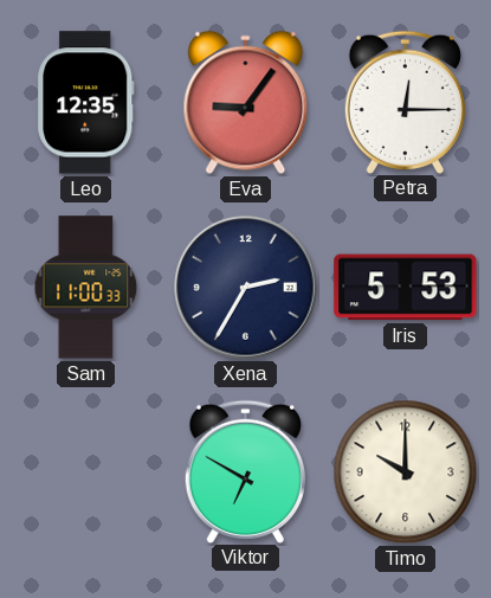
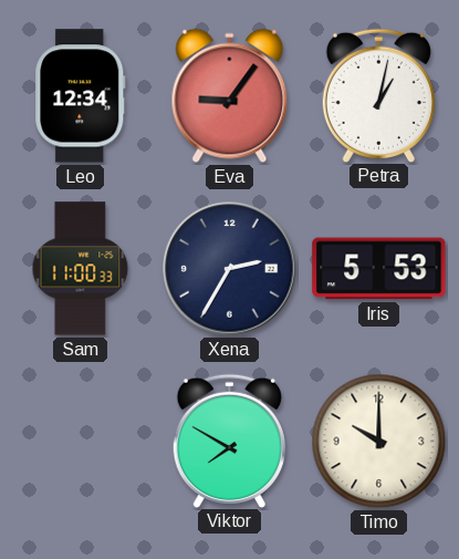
Leo: 12:35 -> 12:34
Petra: 12:15 -> 1:02
Viktor: 6:50 -> 7:50
